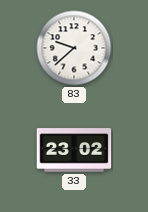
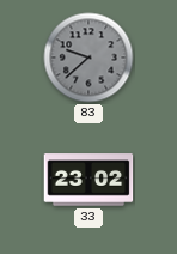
83 dial: white -> grey
